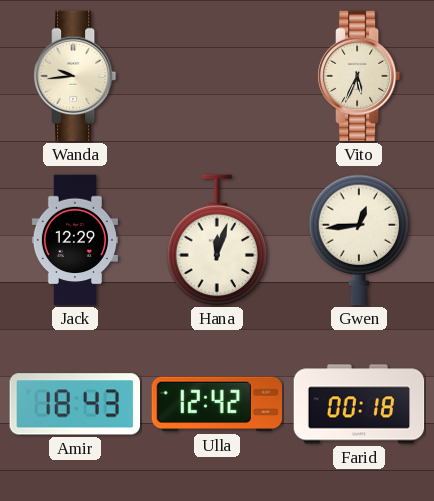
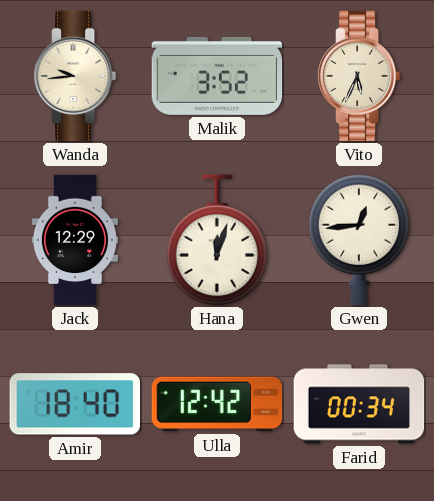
Malik: none -> 3:52
Amir: 18:43 -> 18:40
Farid: 00:18 -> 00:34
